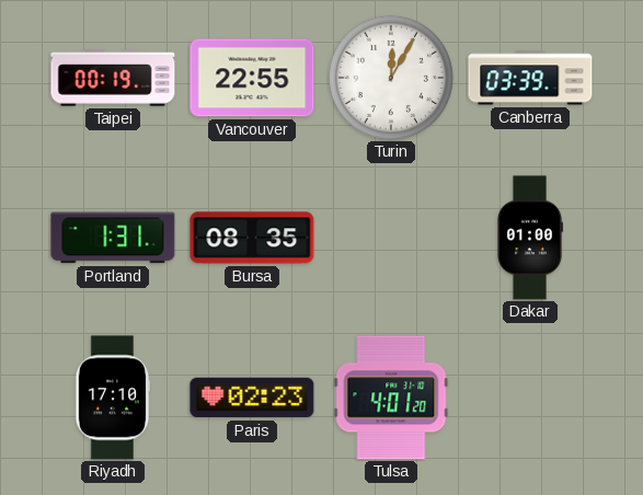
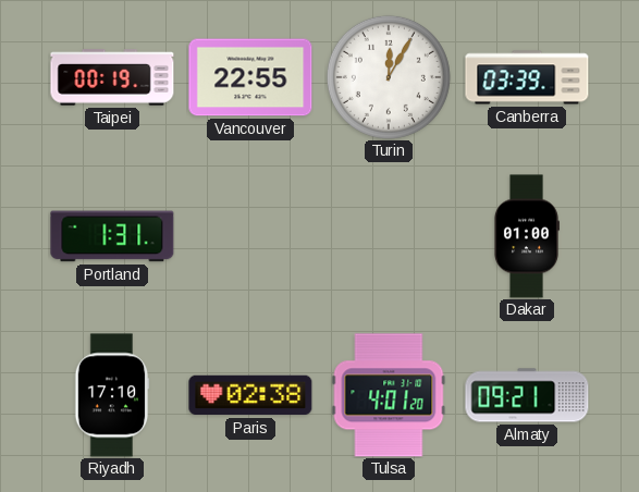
Bursa: 08:35 -> none
Paris: 02:23 -> 02:38
Almaty: none -> 09:21
